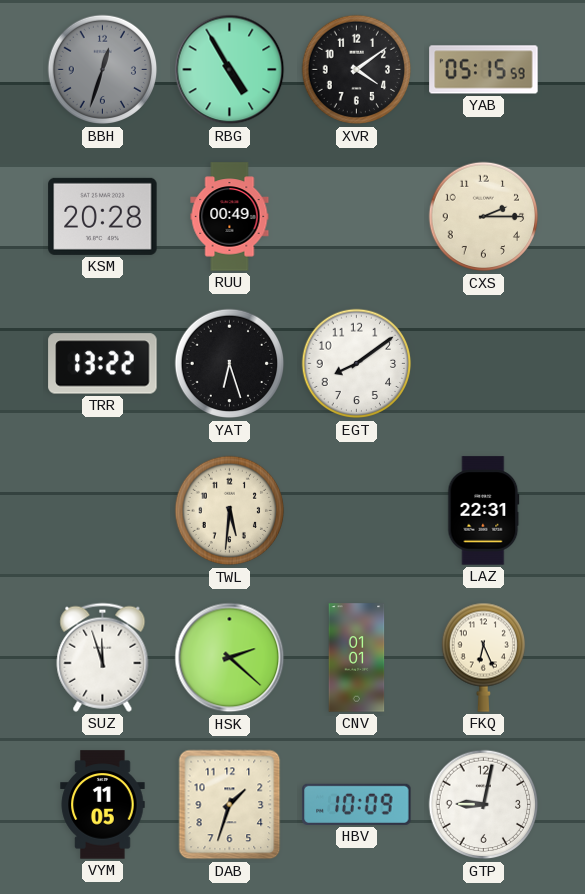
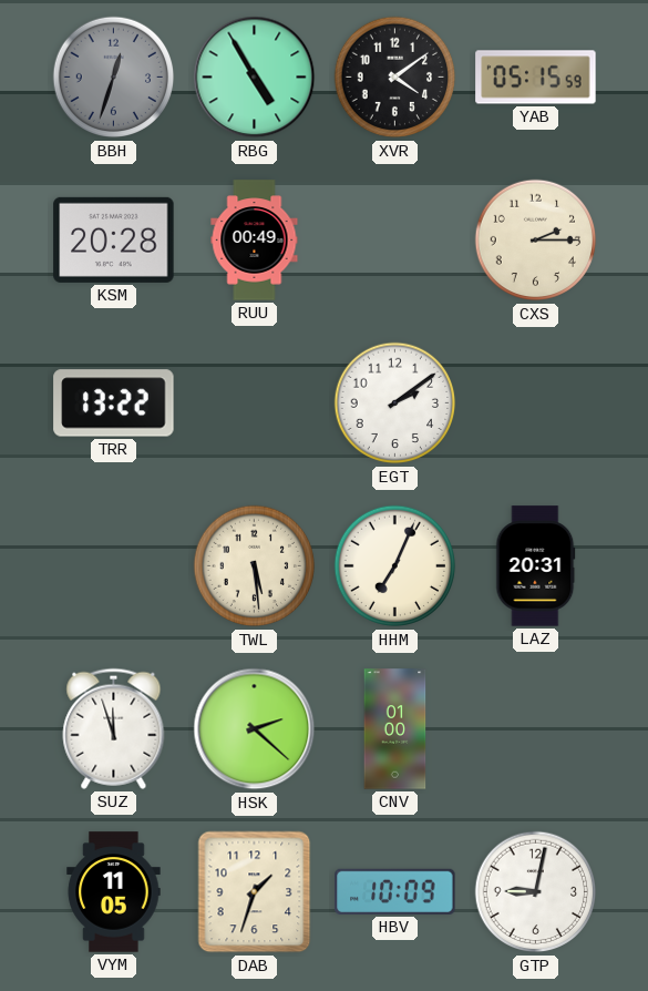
YAT: 6:27 -> none
EGT: 8:09 -> 2:09
TWL: 5:31 -> 5:29
HHM: none -> 7:04
LAZ: 22:31 -> 20:31
CNV: 01:01 -> 01:00
FKQ: 6:26 -> none
